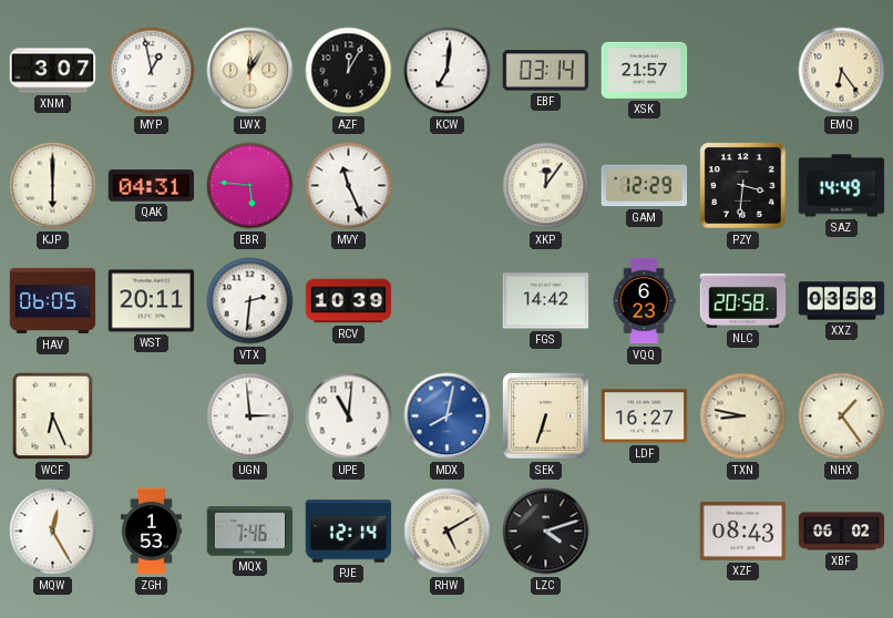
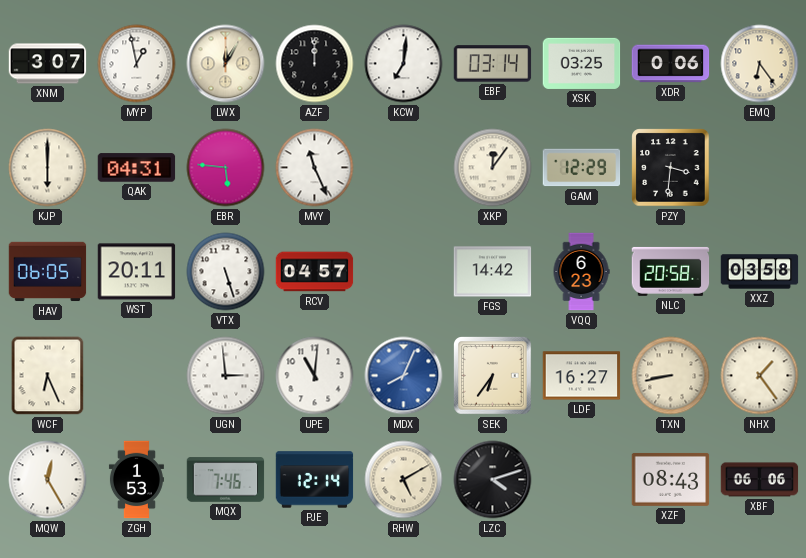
AZF: 12:05 -> 12:00
XSK: 21:57 -> 03:25
XDR: none -> 0:06
SAZ: 14:49 -> none
VTX: 2:31 -> 5:27
RCV: 10:39 -> 04:57
MDX: 8:02 -> 8:04
SEK: 6:33 -> 6:36
TXN: 8:47 -> 8:43
XBF: 06:02 -> 06:06
